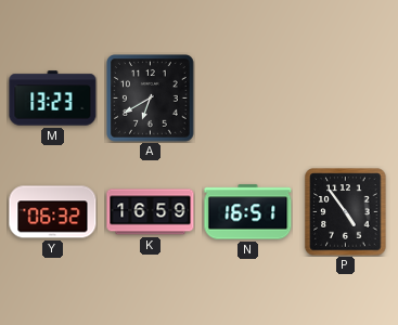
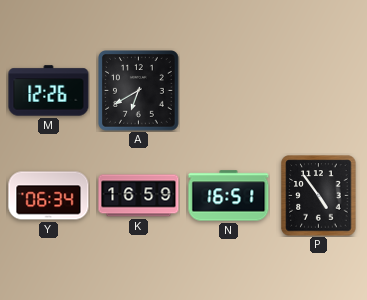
M: 13:23 -> 12:26
Y: 06:32 -> 06:34
